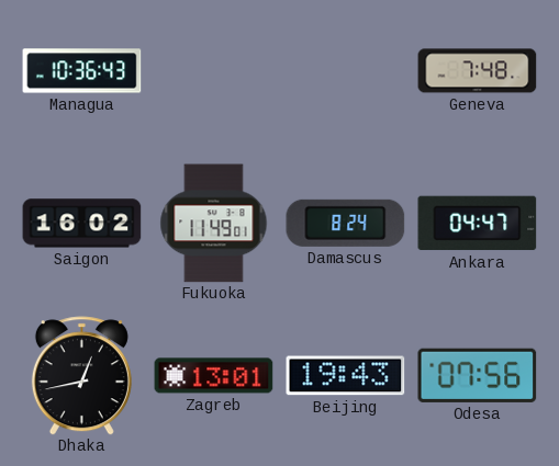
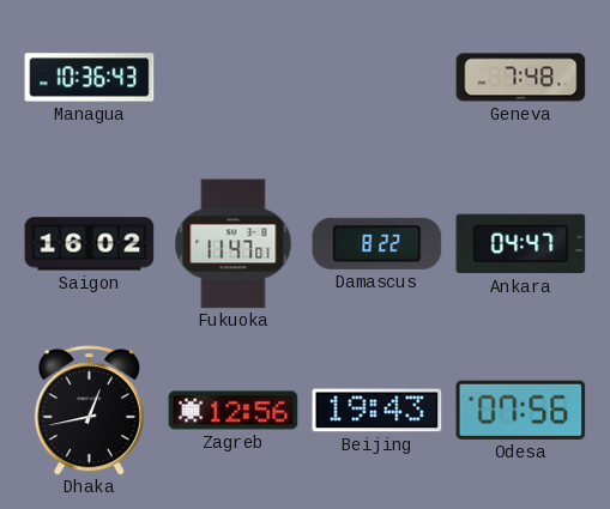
Fukuoka: 11:49 -> 11:47
Damascus: 8:24 -> 8:22
Zagreb: 13:01 -> 12:56
